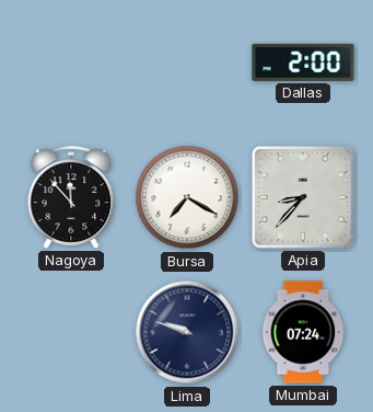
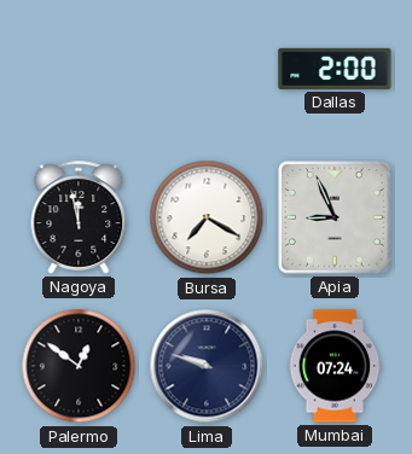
Nagoya: 11:53 -> 11:58
Apia: 8:37 -> 8:56
Palermo: none -> 12:51
